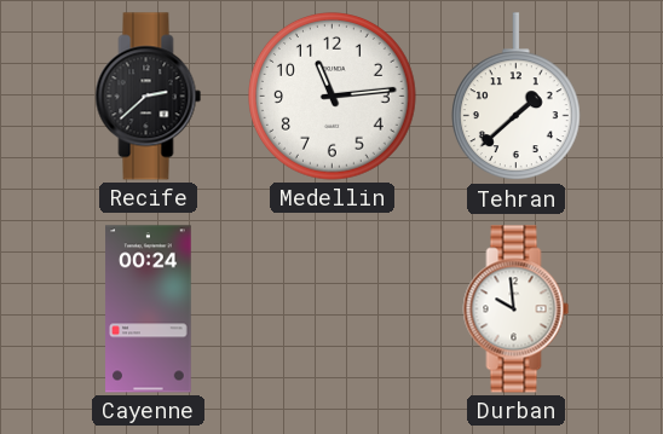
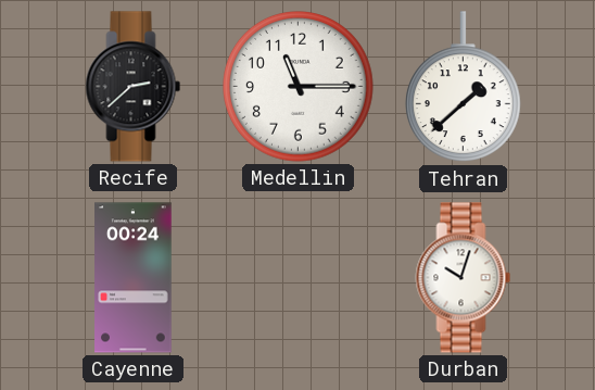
Medellin: 11:14 -> 11:15
Durban: 9:59 -> 10:03
